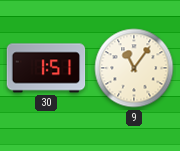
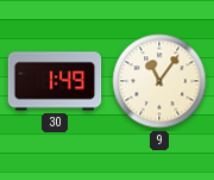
30: 1:51 -> 1:49
